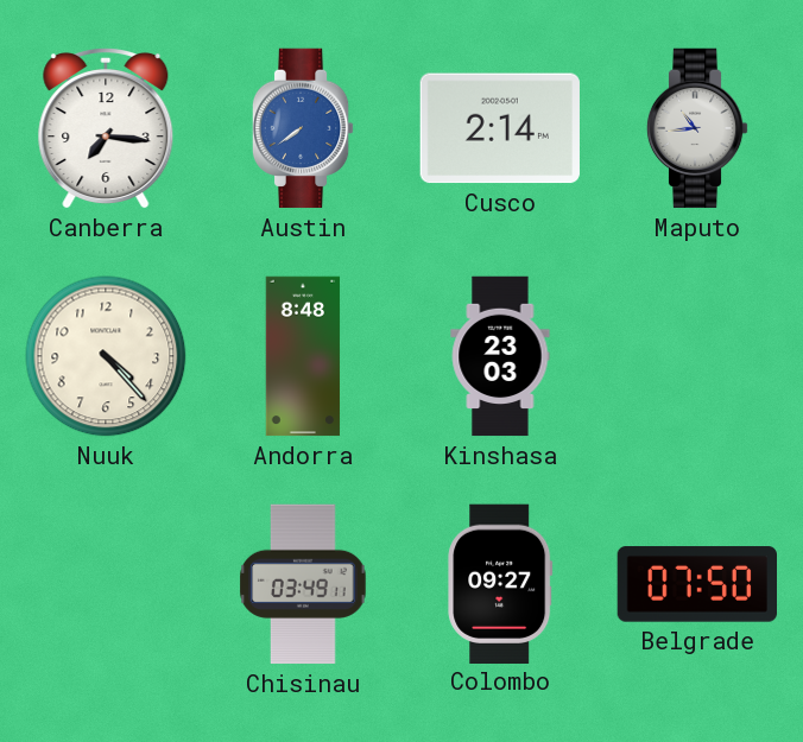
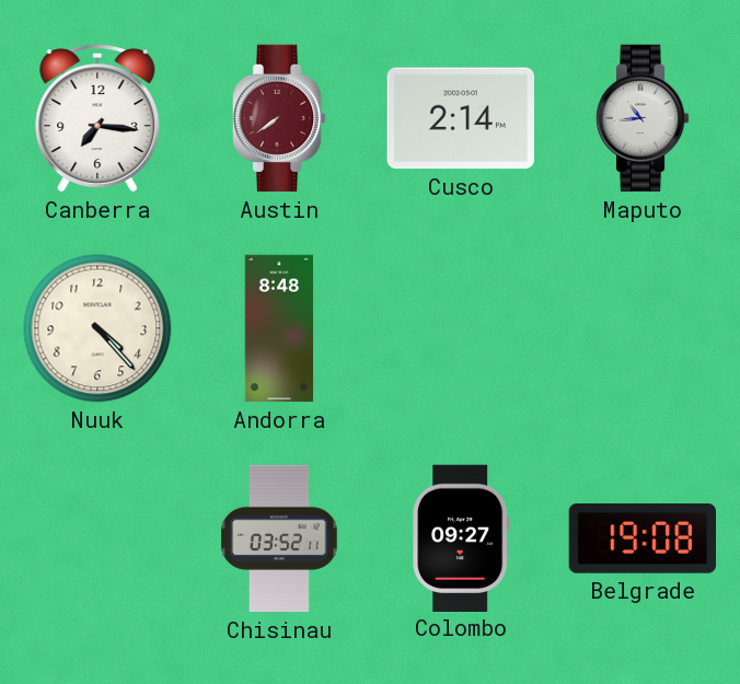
Austin dial: blue -> burgundy
Kinshasa: 23:03 -> none
Chisinau: 03:49 -> 03:52
Belgrade: 07:50 -> 19:08
